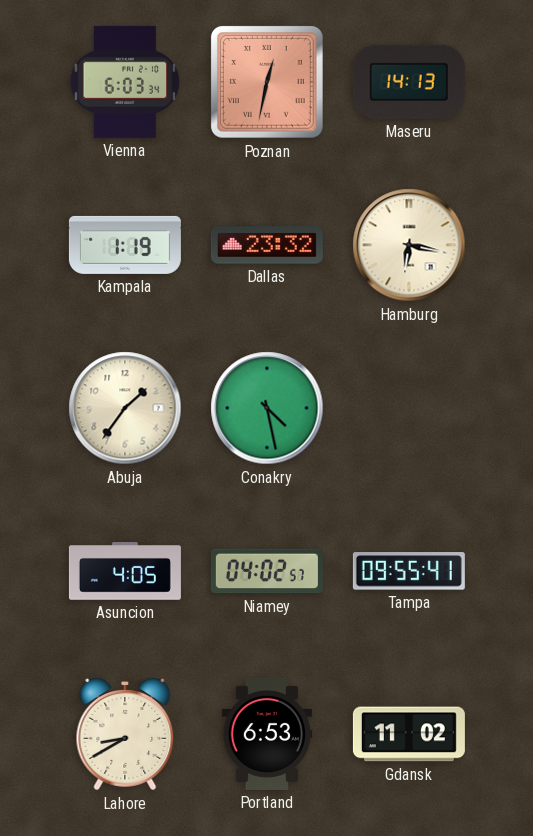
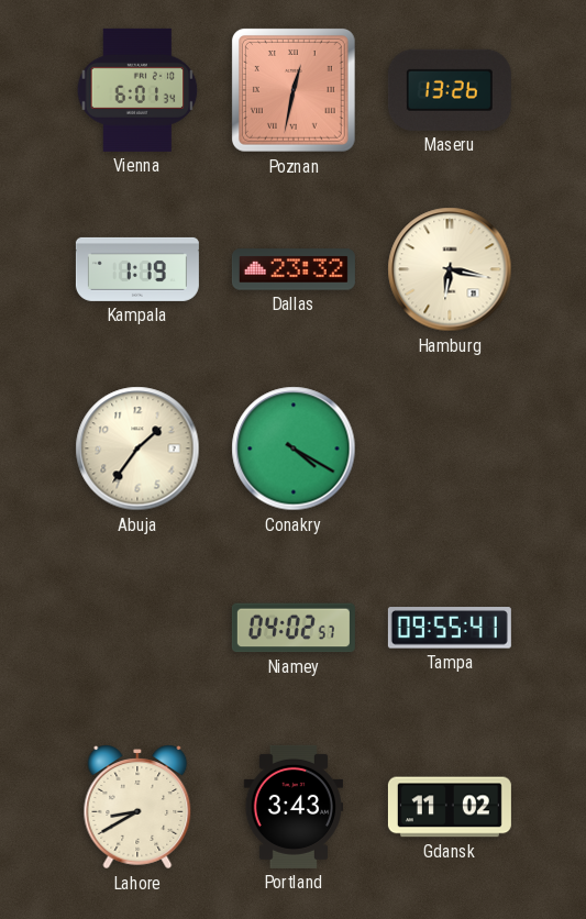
Vienna: 6:03 -> 6:01
Maseru: 14:13 -> 13:26
Conakry: 4:28 -> 4:20
Asuncion: 4:05 -> none
Portland: 6:53 -> 3:43
